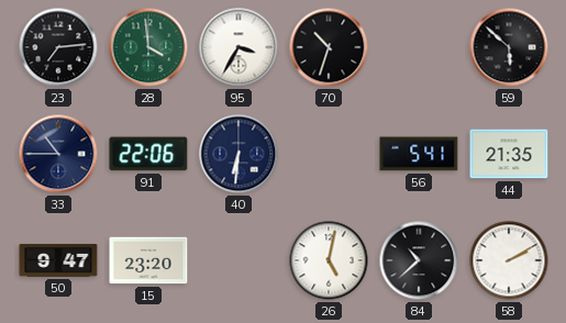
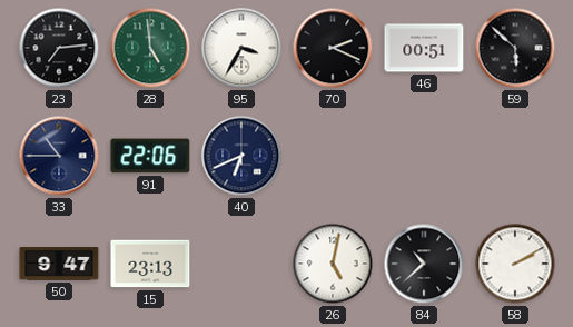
28: 3:59 -> 4:59
70: 10:33 -> 2:19
46: none -> 00:51
40: 6:31 -> 6:41
56: 5:41 -> none
44: 21:35 -> none
15: 23:20 -> 23:13
